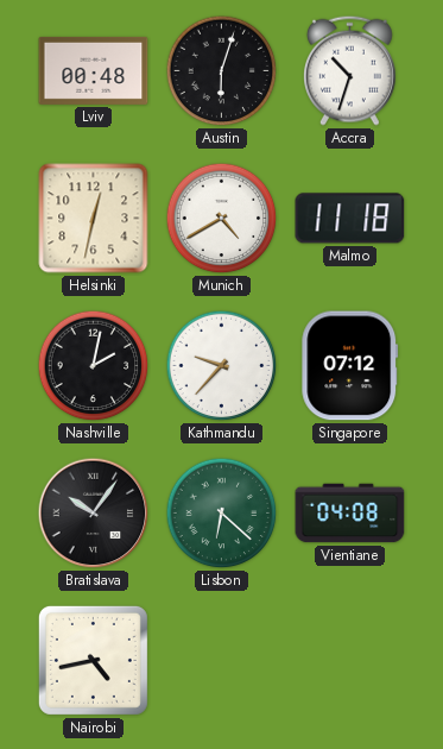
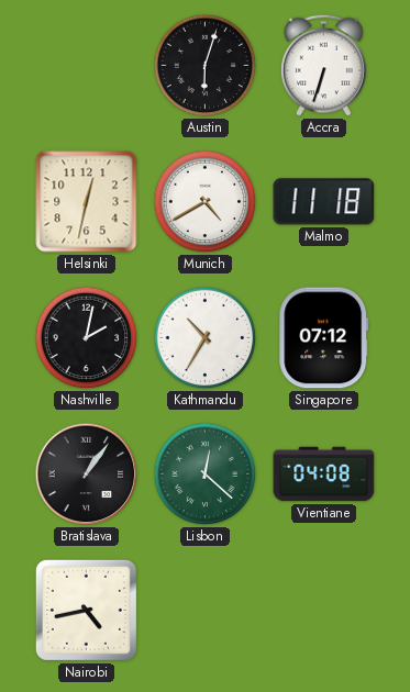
Lviv: 00:48 -> none
Accra: 10:33 -> 6:33
Kathmandu: 9:37 -> 10:35
Bratislava: 10:06 -> 1:06
Lisbon: 6:22 -> 12:22
